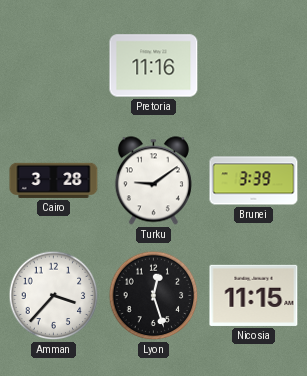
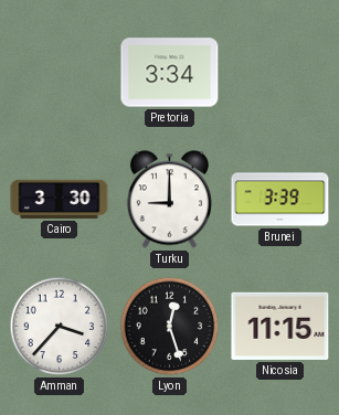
Pretoria: 11:16 -> 3:34
Cairo: 3:28 -> 3:30
Turku: 9:09 -> 9:00
